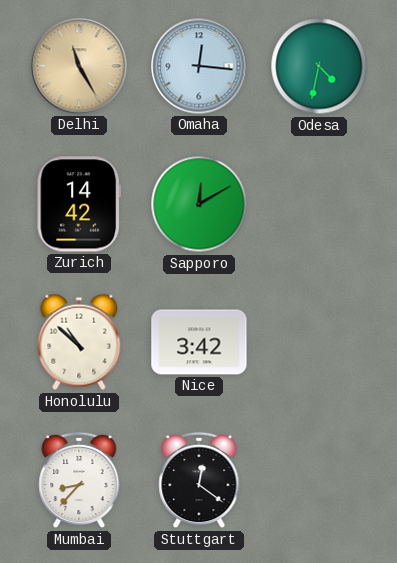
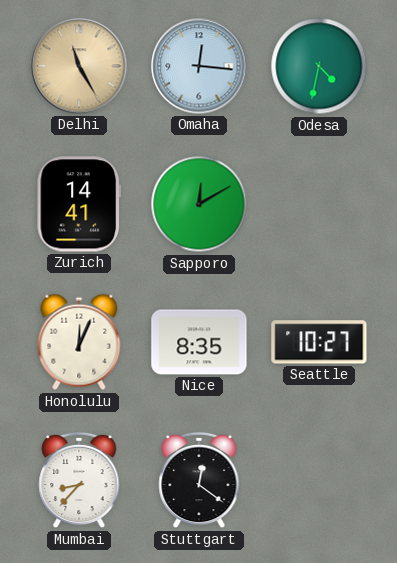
Zurich: 14:42 -> 14:41
Honolulu: 10:52 -> 12:04
Nice: 3:42 -> 8:35
Seattle: none -> 10:27
